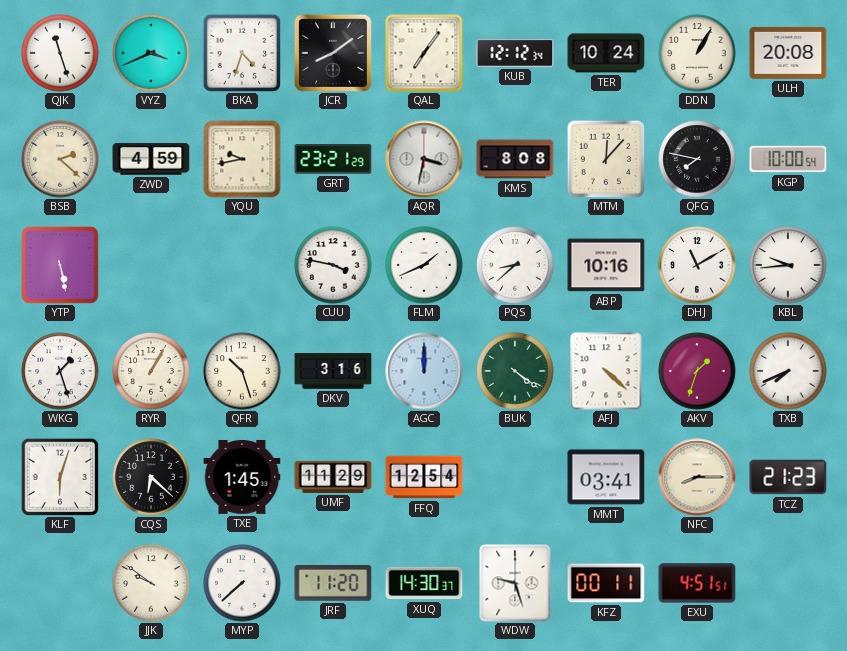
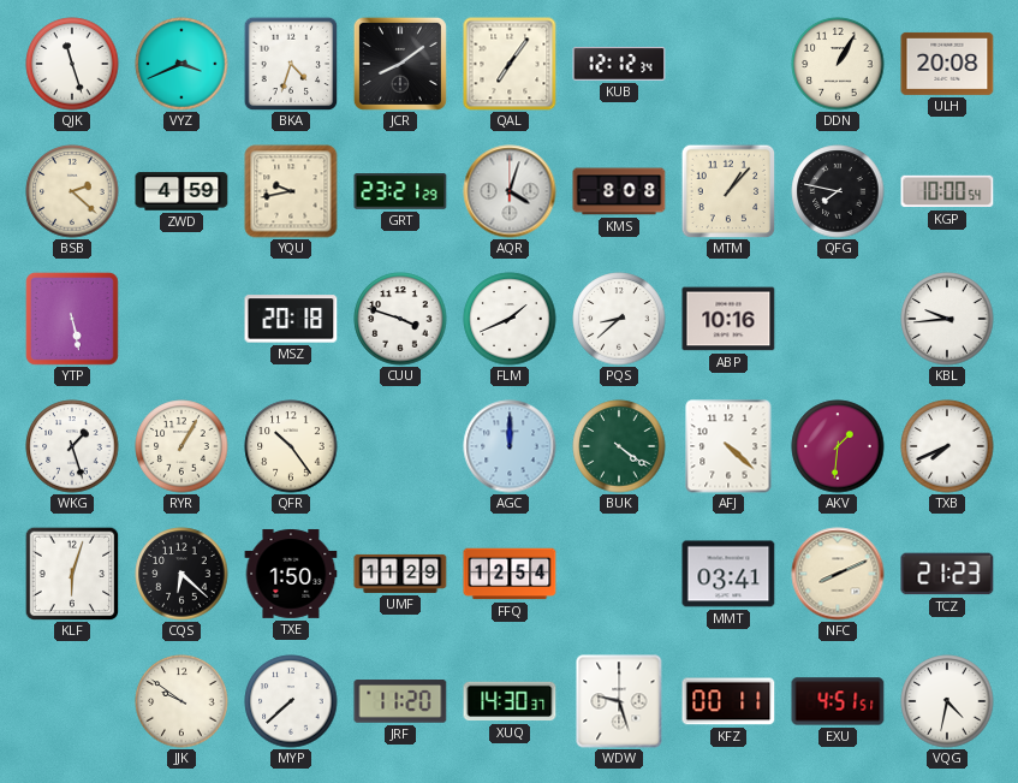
TER: 10:24 -> none
AQR: 3:32 -> 4:03
MTM: 12:07 -> 1:07
MSZ: none -> 20:18
CUU: 3:47 -> 3:48
DHJ: 11:10 -> none
QFR: 10:27 -> 10:24
DKV: 3:16 -> none
AKV: 1:33 -> 1:31
TXE: 1:45 -> 1:50
NFC: 8:15 -> 8:11
VQG: none -> 4:32
